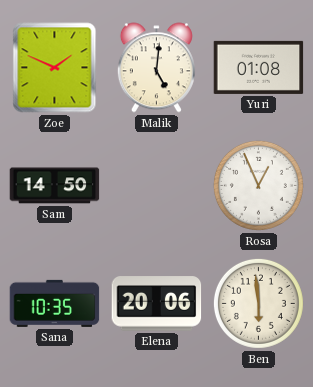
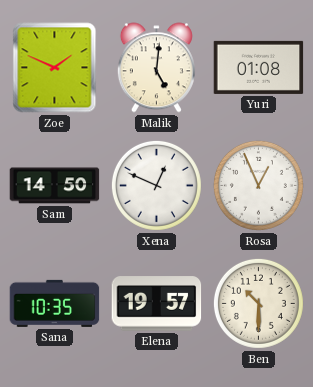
Xena: none -> 12:49
Elena: 20:06 -> 19:57
Ben: 5:59 -> 10:30
